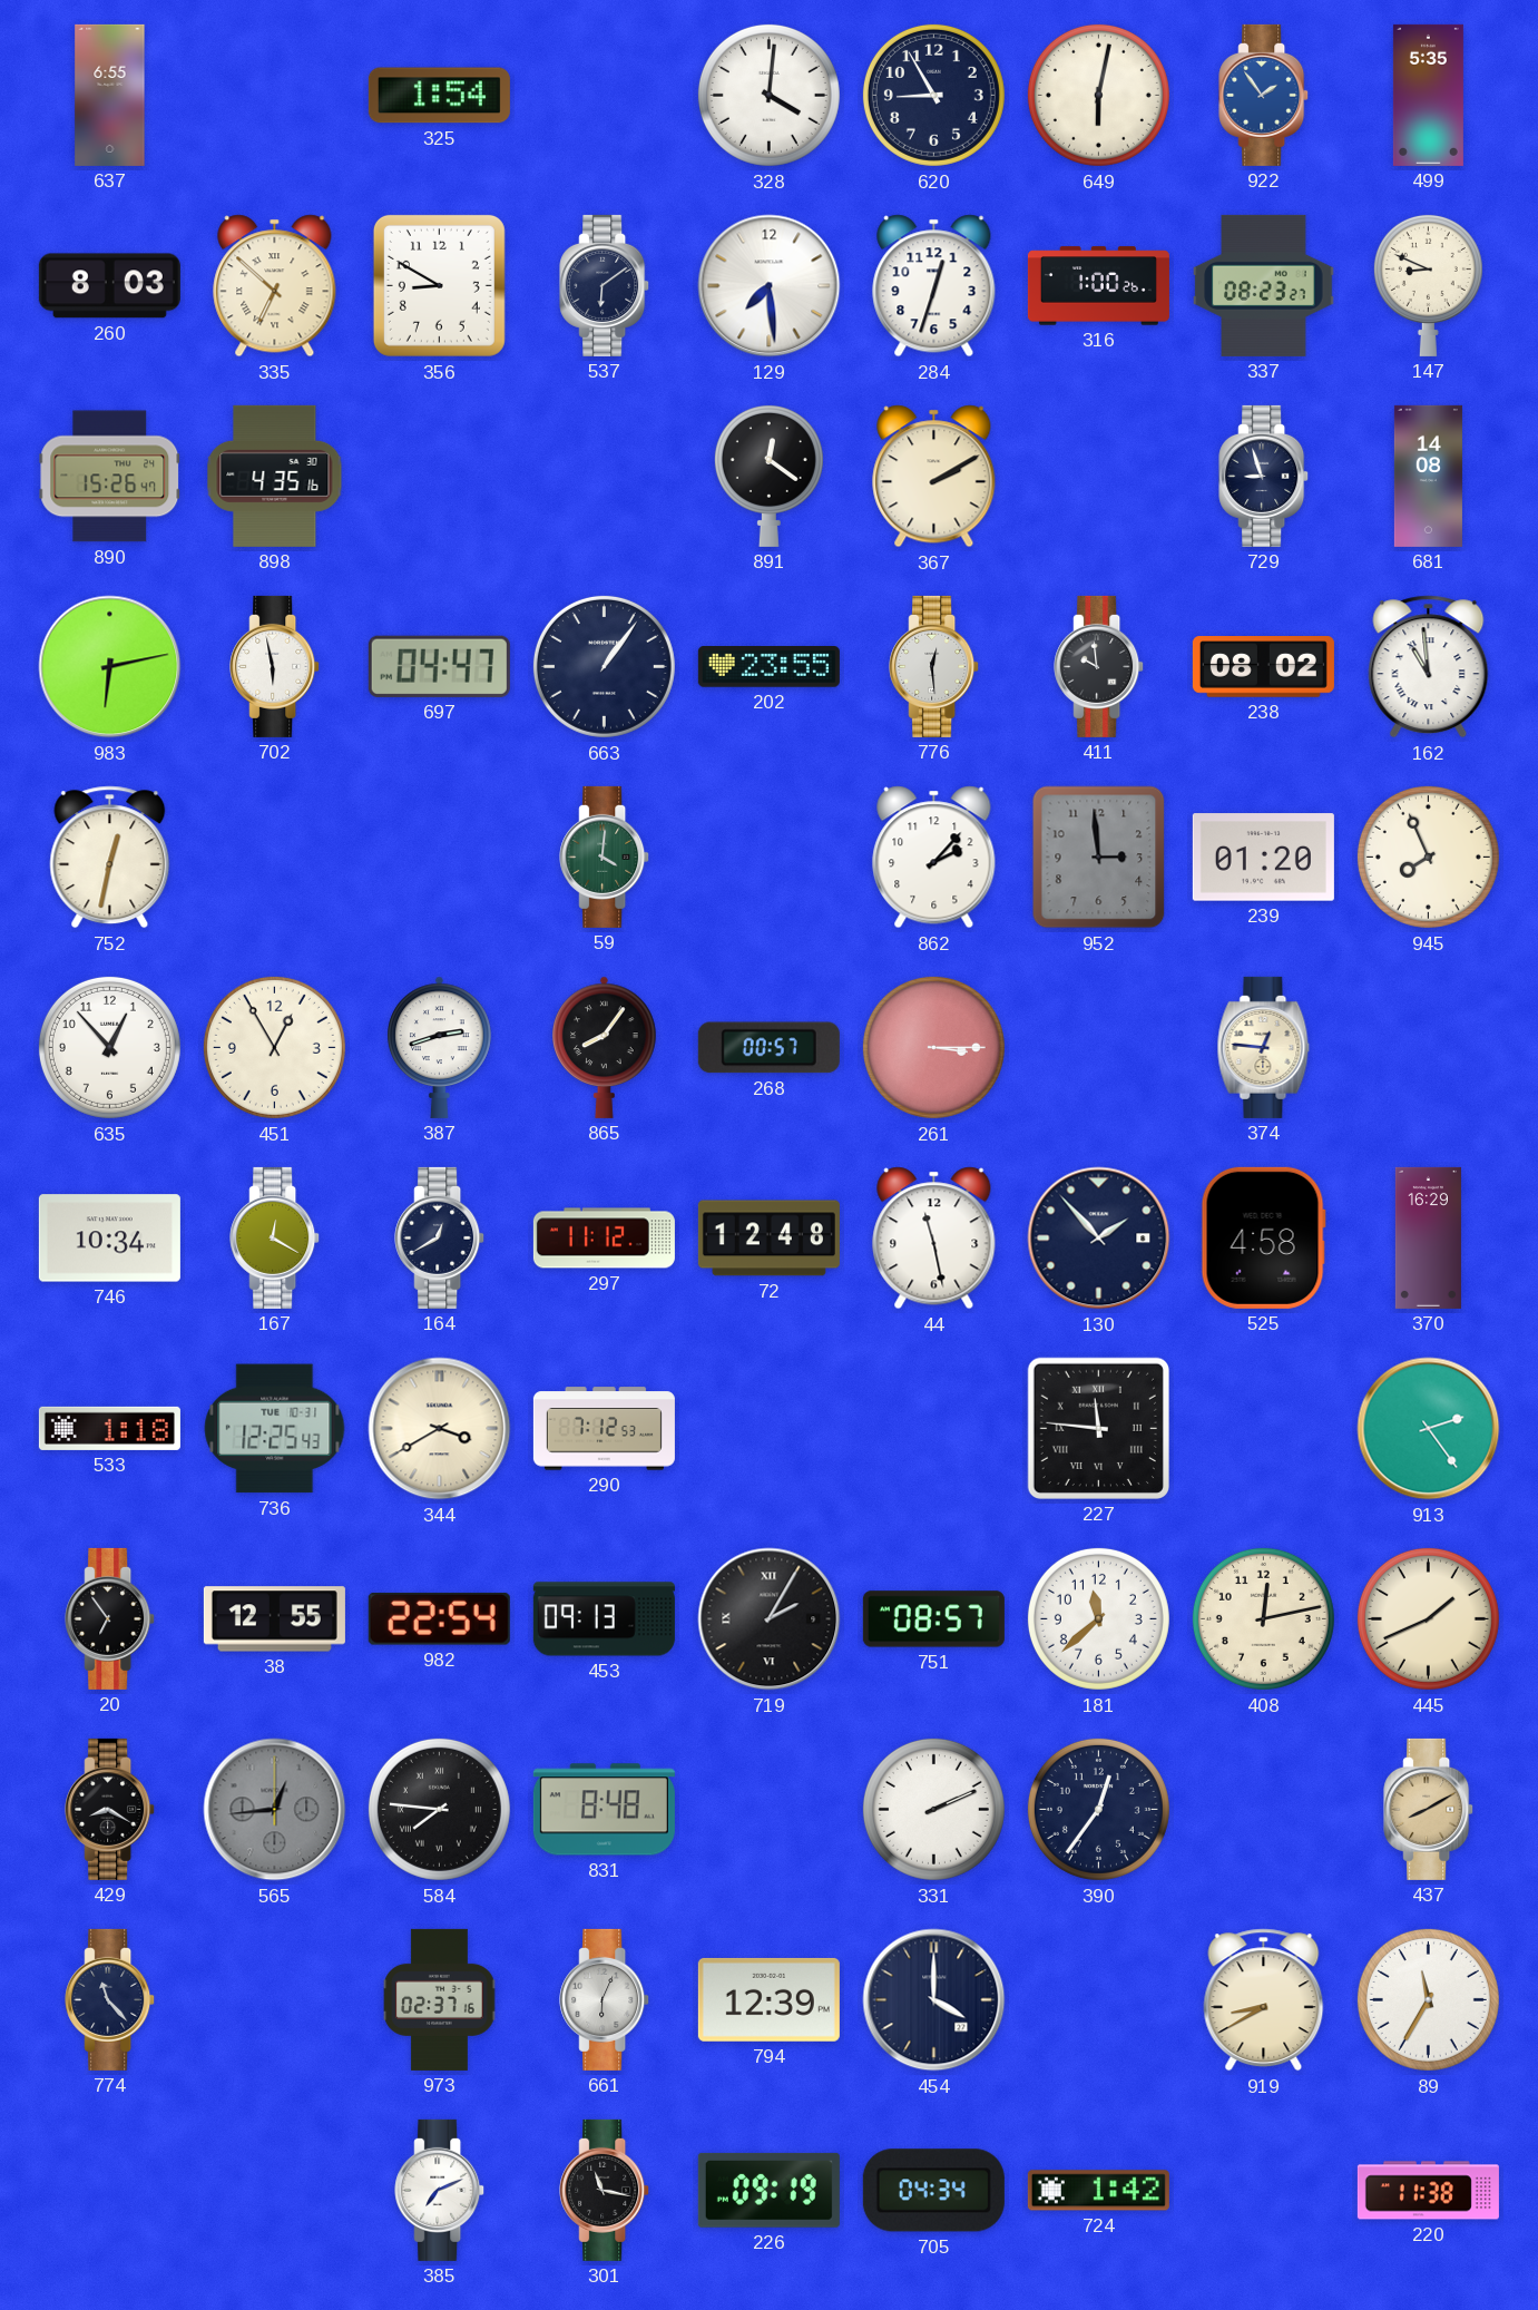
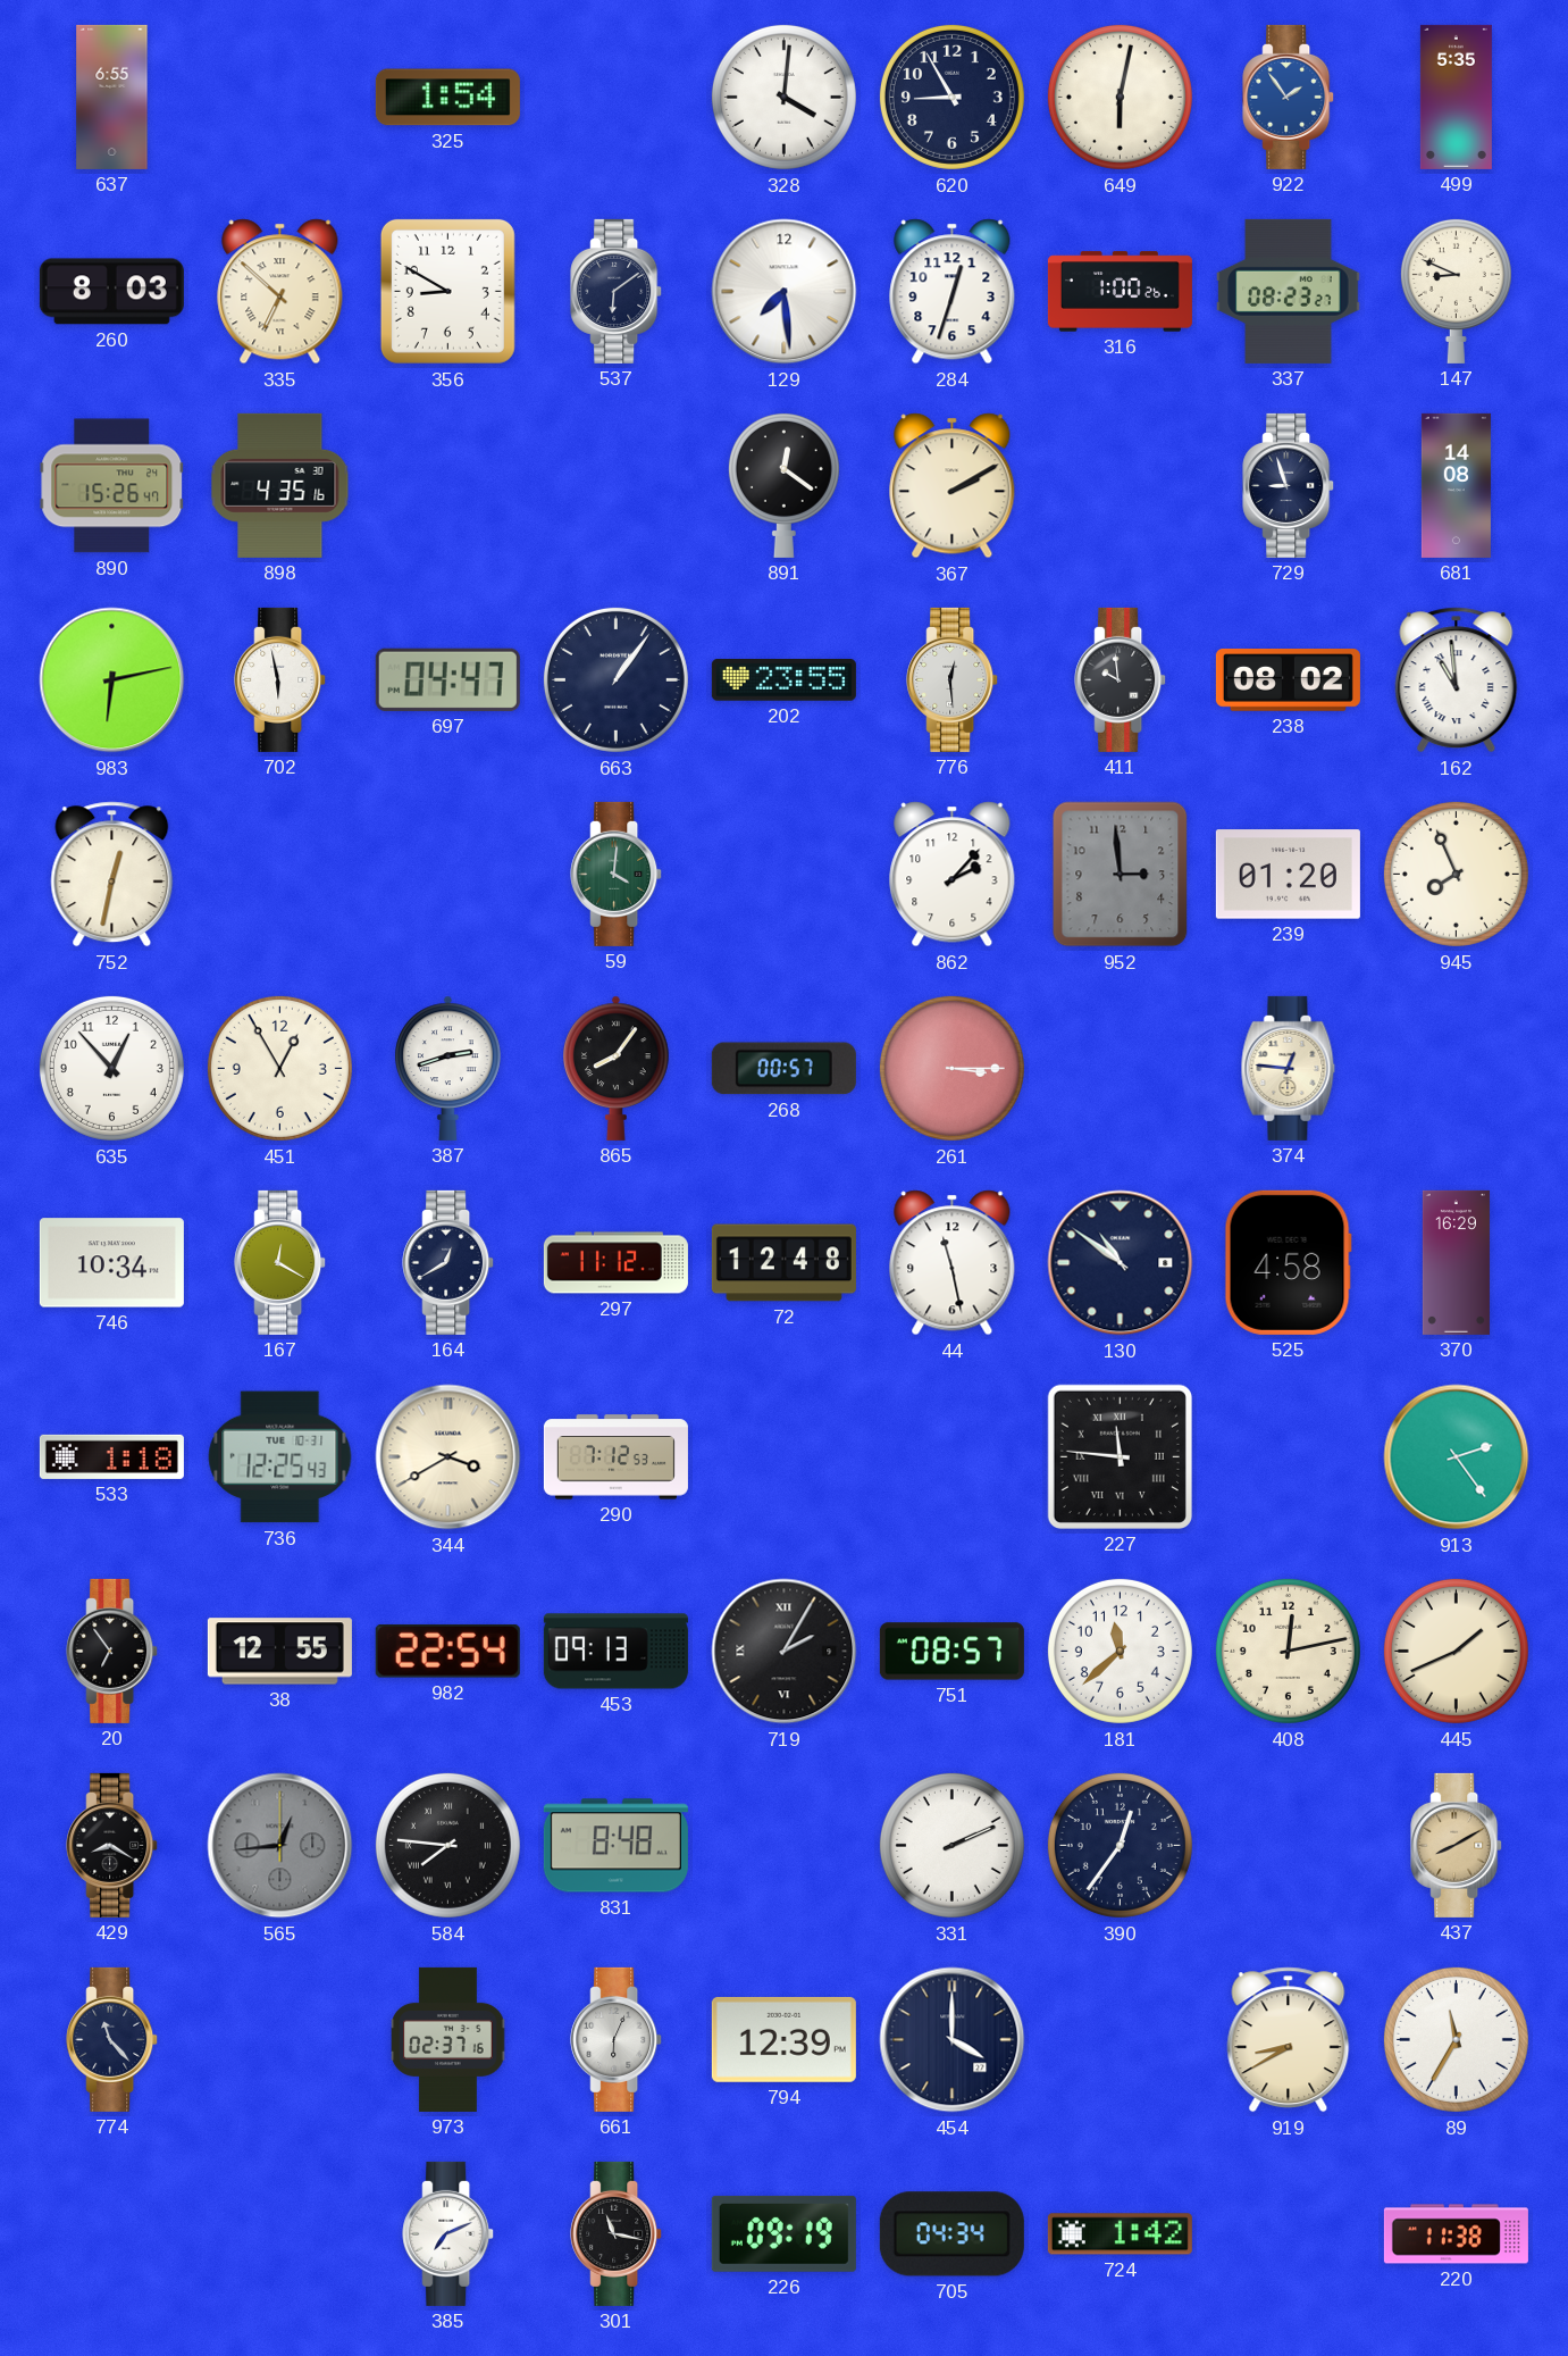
130: 1:53 -> 10:51
